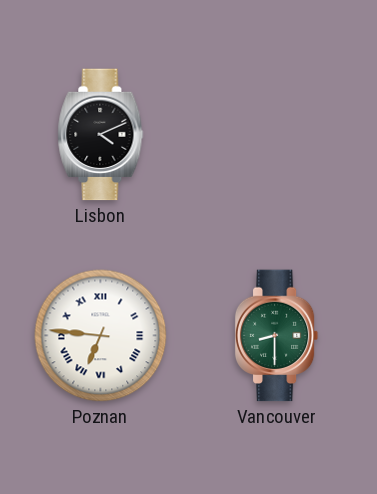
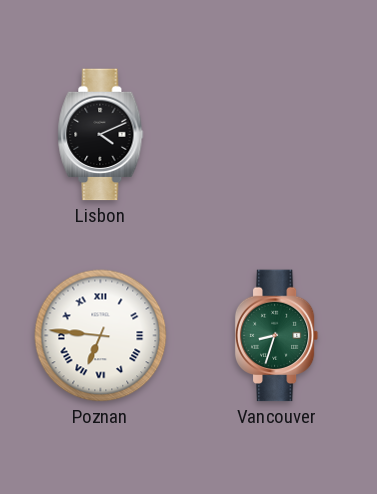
Vancouver: 8:30 -> 8:33
